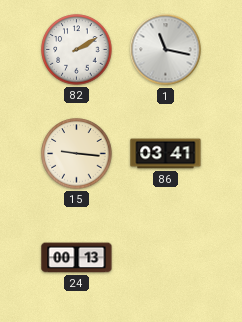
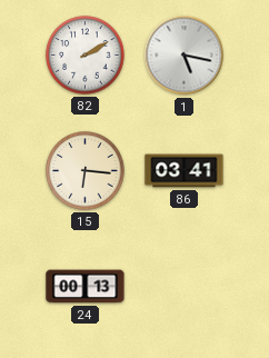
1: 11:17 -> 5:17
15: 9:16 -> 6:16
